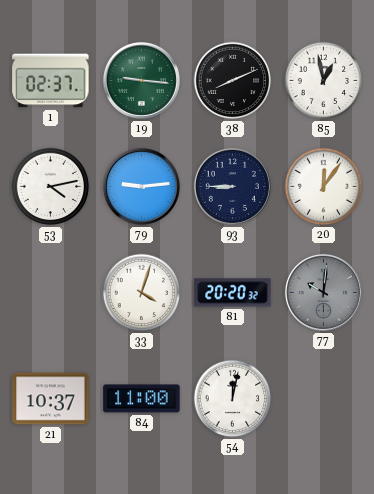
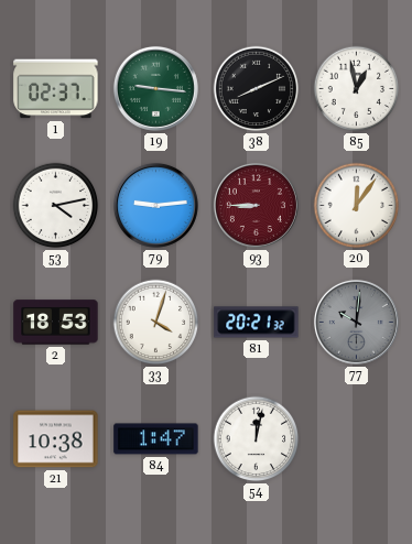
93 dial: navy -> burgundy
2: none -> 18:53
81: 20:20 -> 20:21
21: 10:37 -> 10:38
84: 11:00 -> 1:47
